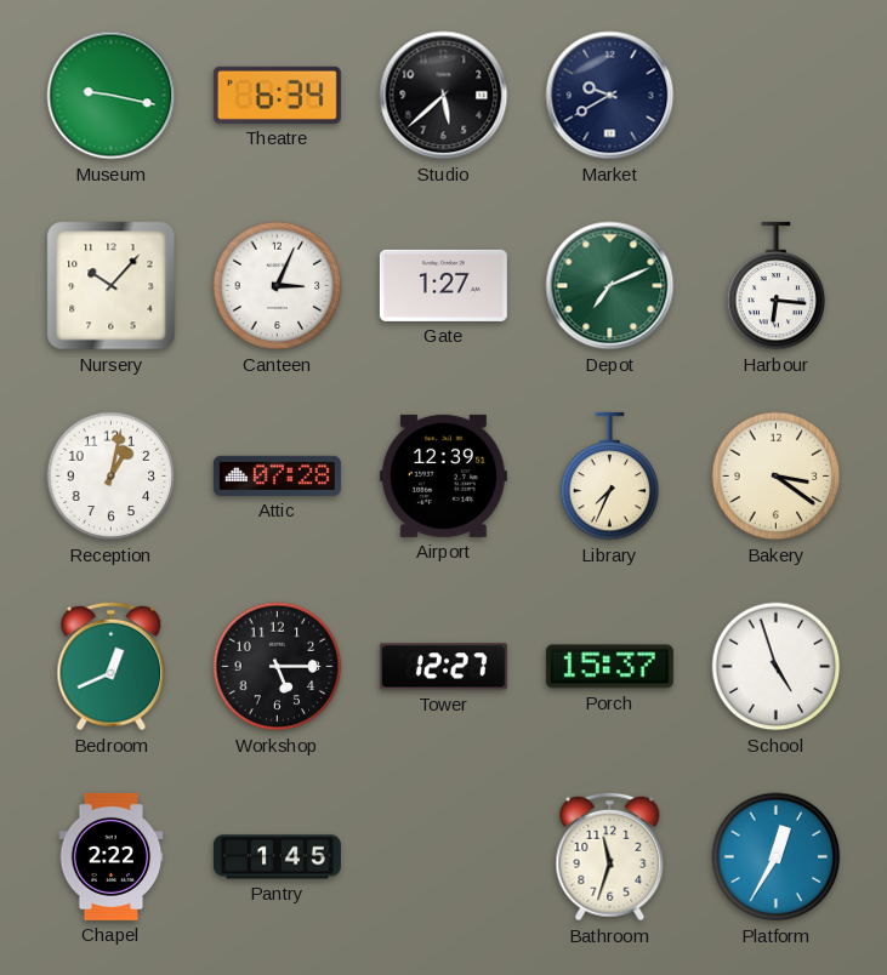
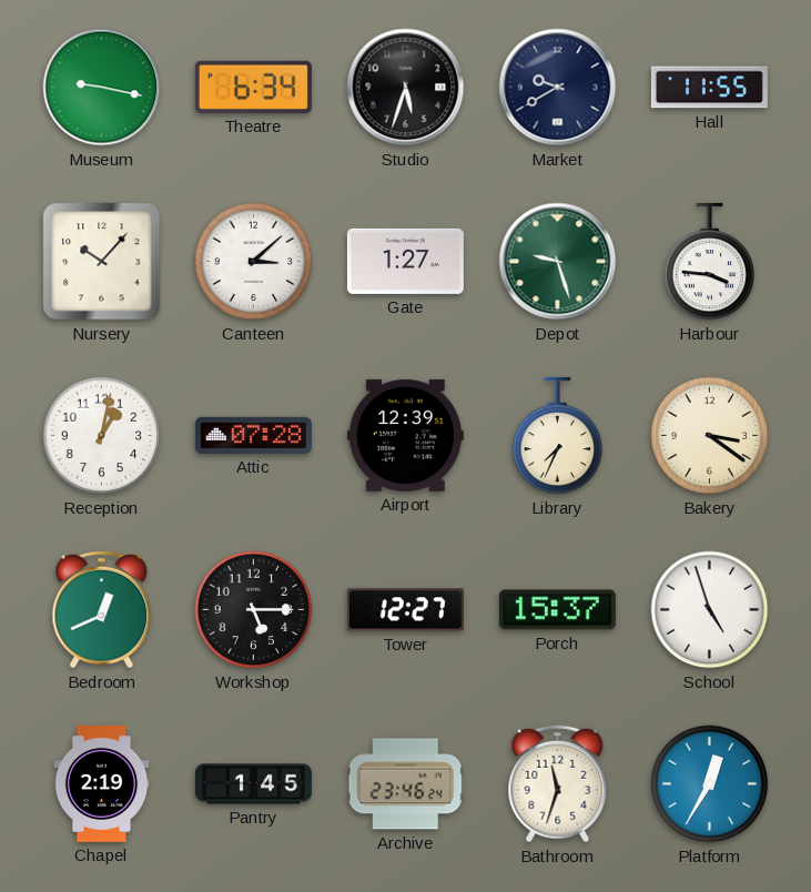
Studio: 5:38 -> 5:33
Hall: none -> 11:55
Canteen: 3:04 -> 3:08
Depot: 7:11 -> 9:27
Harbour: 6:16 -> 3:46
Chapel: 2:22 -> 2:19
Archive: none -> 23:46
